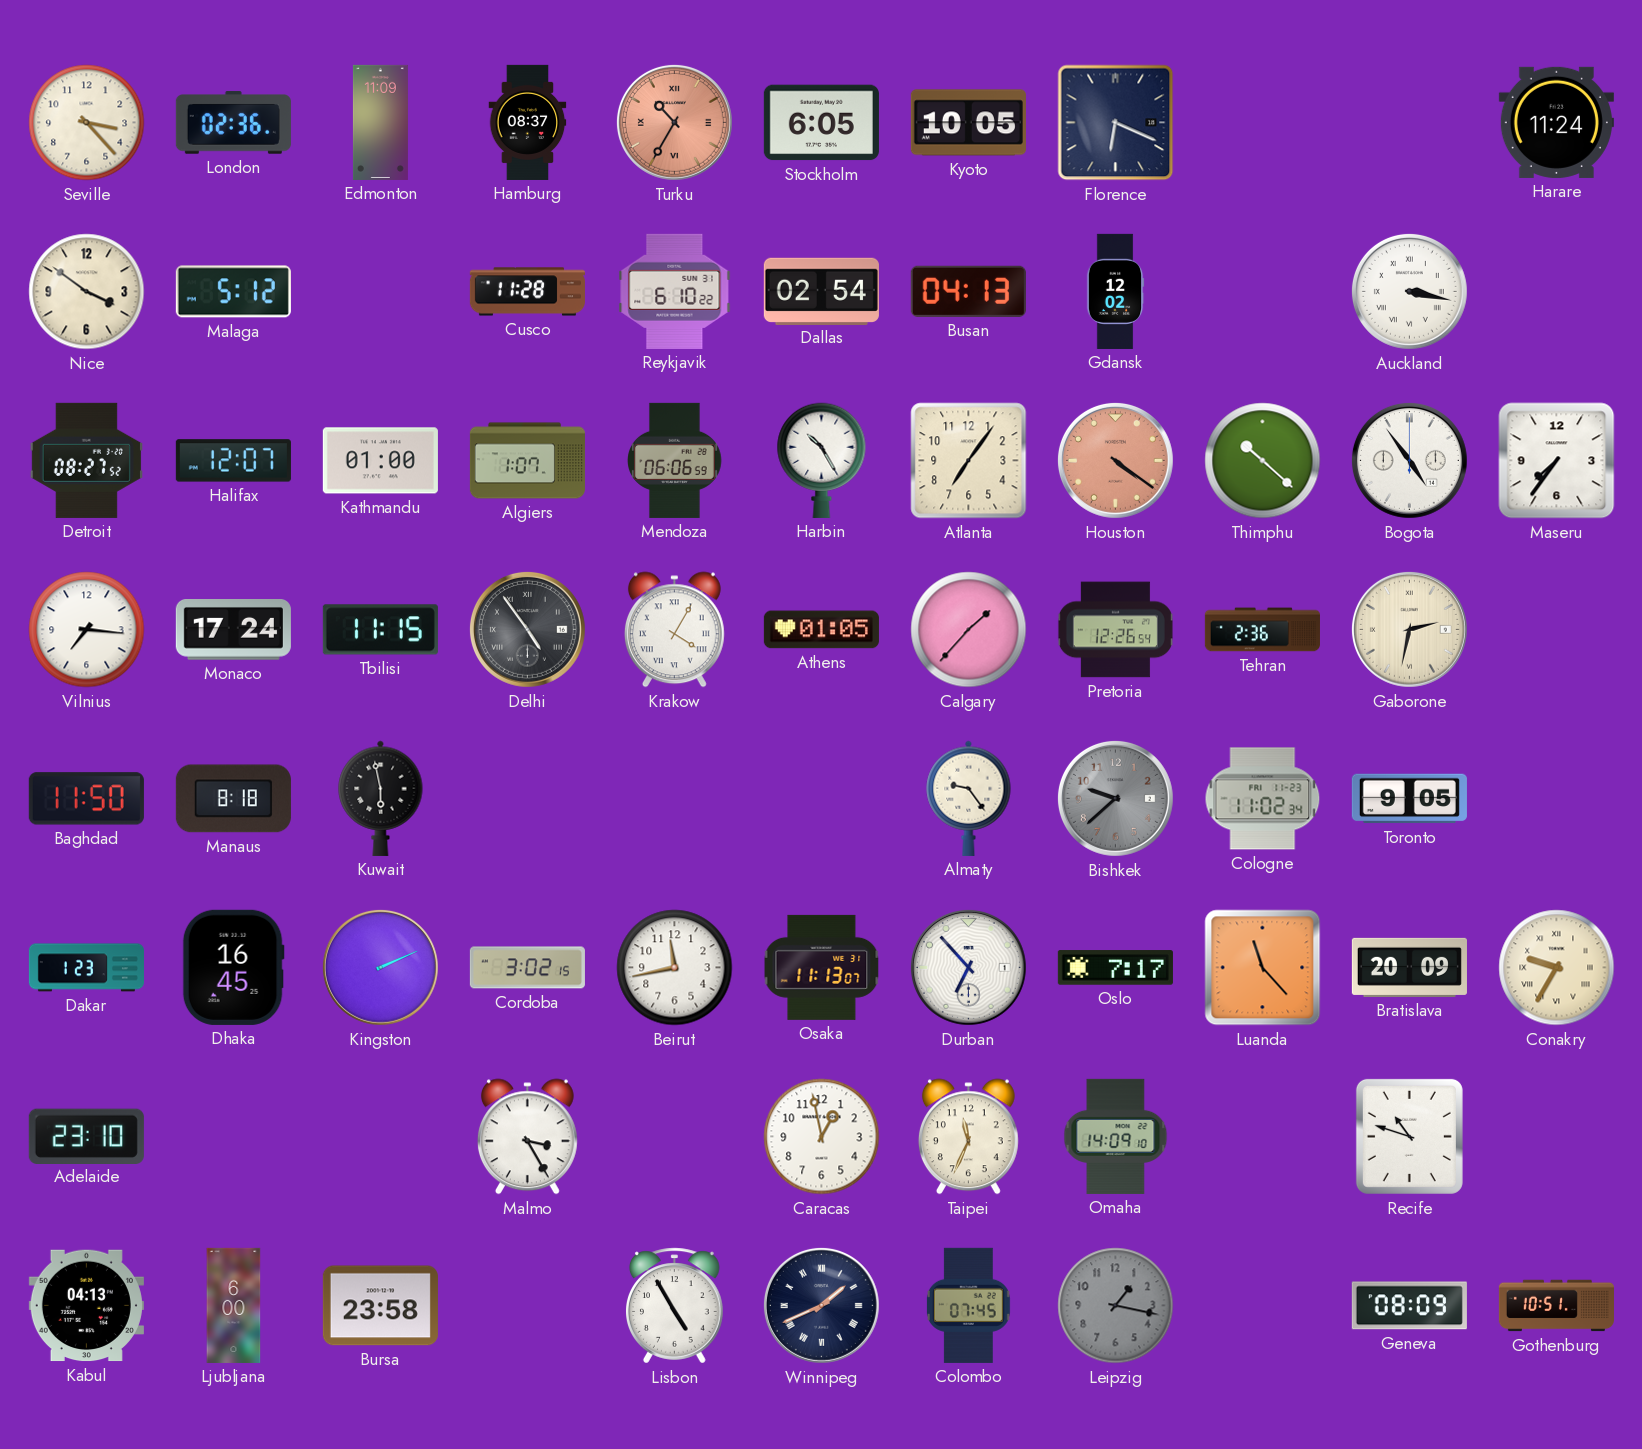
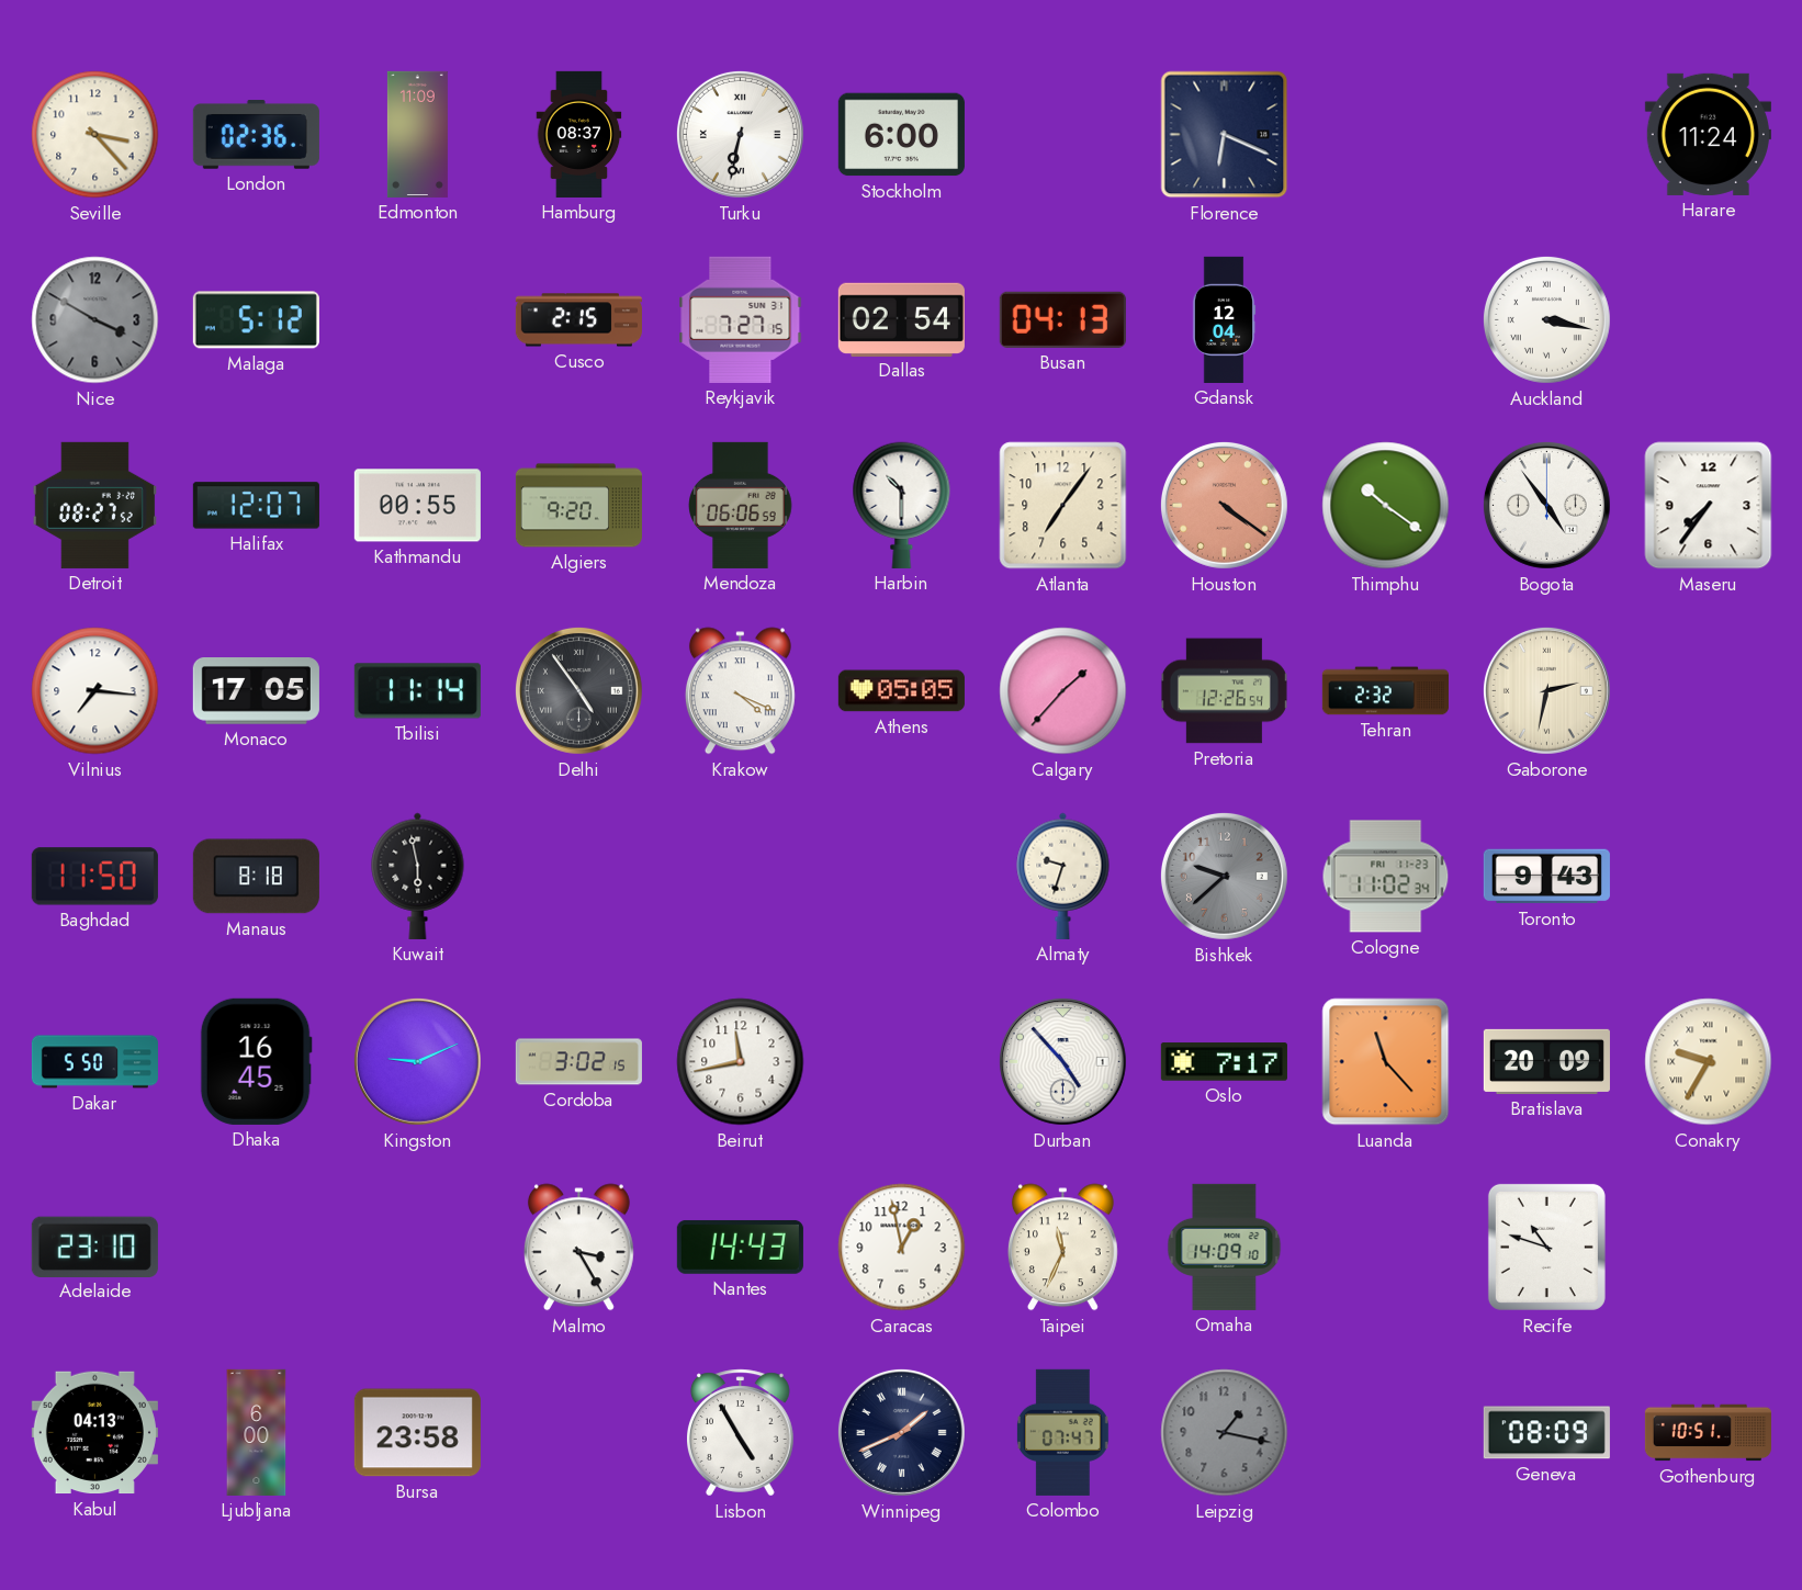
Turku: 10:35 -> 6:32
Turku dial: salmon -> white
Stockholm: 6:05 -> 6:00
Kyoto: 10:05 -> none
Nice: 3:51 -> 3:50
Nice dial: cream -> grey
Cusco: 11:28 -> 2:15
Reykjavik: 6:10 -> 7:27
Gdansk: 12:02 -> 12:04
Kathmandu: 01:00 -> 00:55
Algiers: 1:07 -> 9:20
Harbin: 10:25 -> 10:30
Thimphu: 10:22 -> 10:21
Monaco: 17:24 -> 17:05
Tbilisi: 11:15 -> 11:14
Krakow: 4:05 -> 4:19
Athens: 01:05 -> 05:05
Tehran: 2:36 -> 2:32
Almaty: 9:24 -> 9:33
Toronto: 9:05 -> 9:43
Dakar: 1:23 -> 5:50
Kingston: 2:11 -> 9:11
Osaka: 11:13 -> none
Durban: 6:53 -> 4:53
Nantes: none -> 14:43
Colombo: 07:45 -> 07:47
